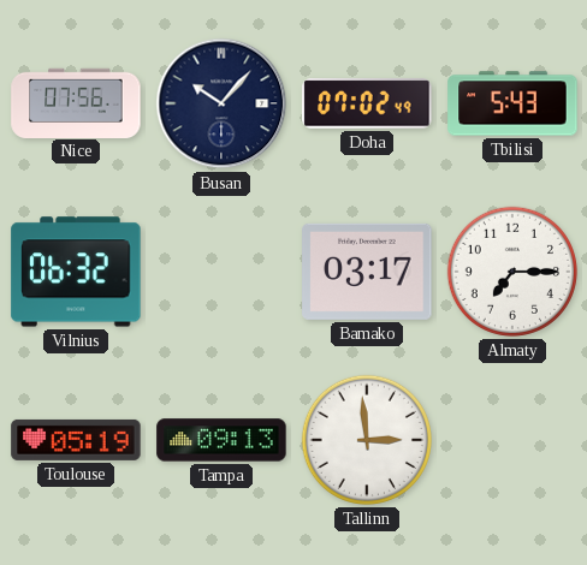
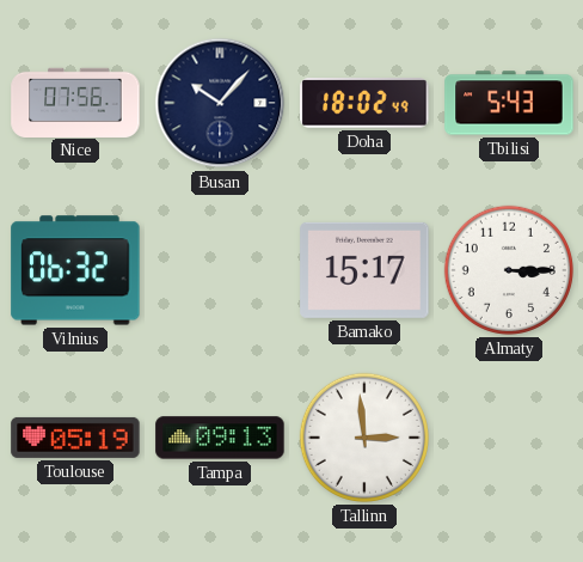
Doha: 07:02 -> 18:02
Bamako: 03:17 -> 15:17
Almaty: 7:15 -> 3:15
